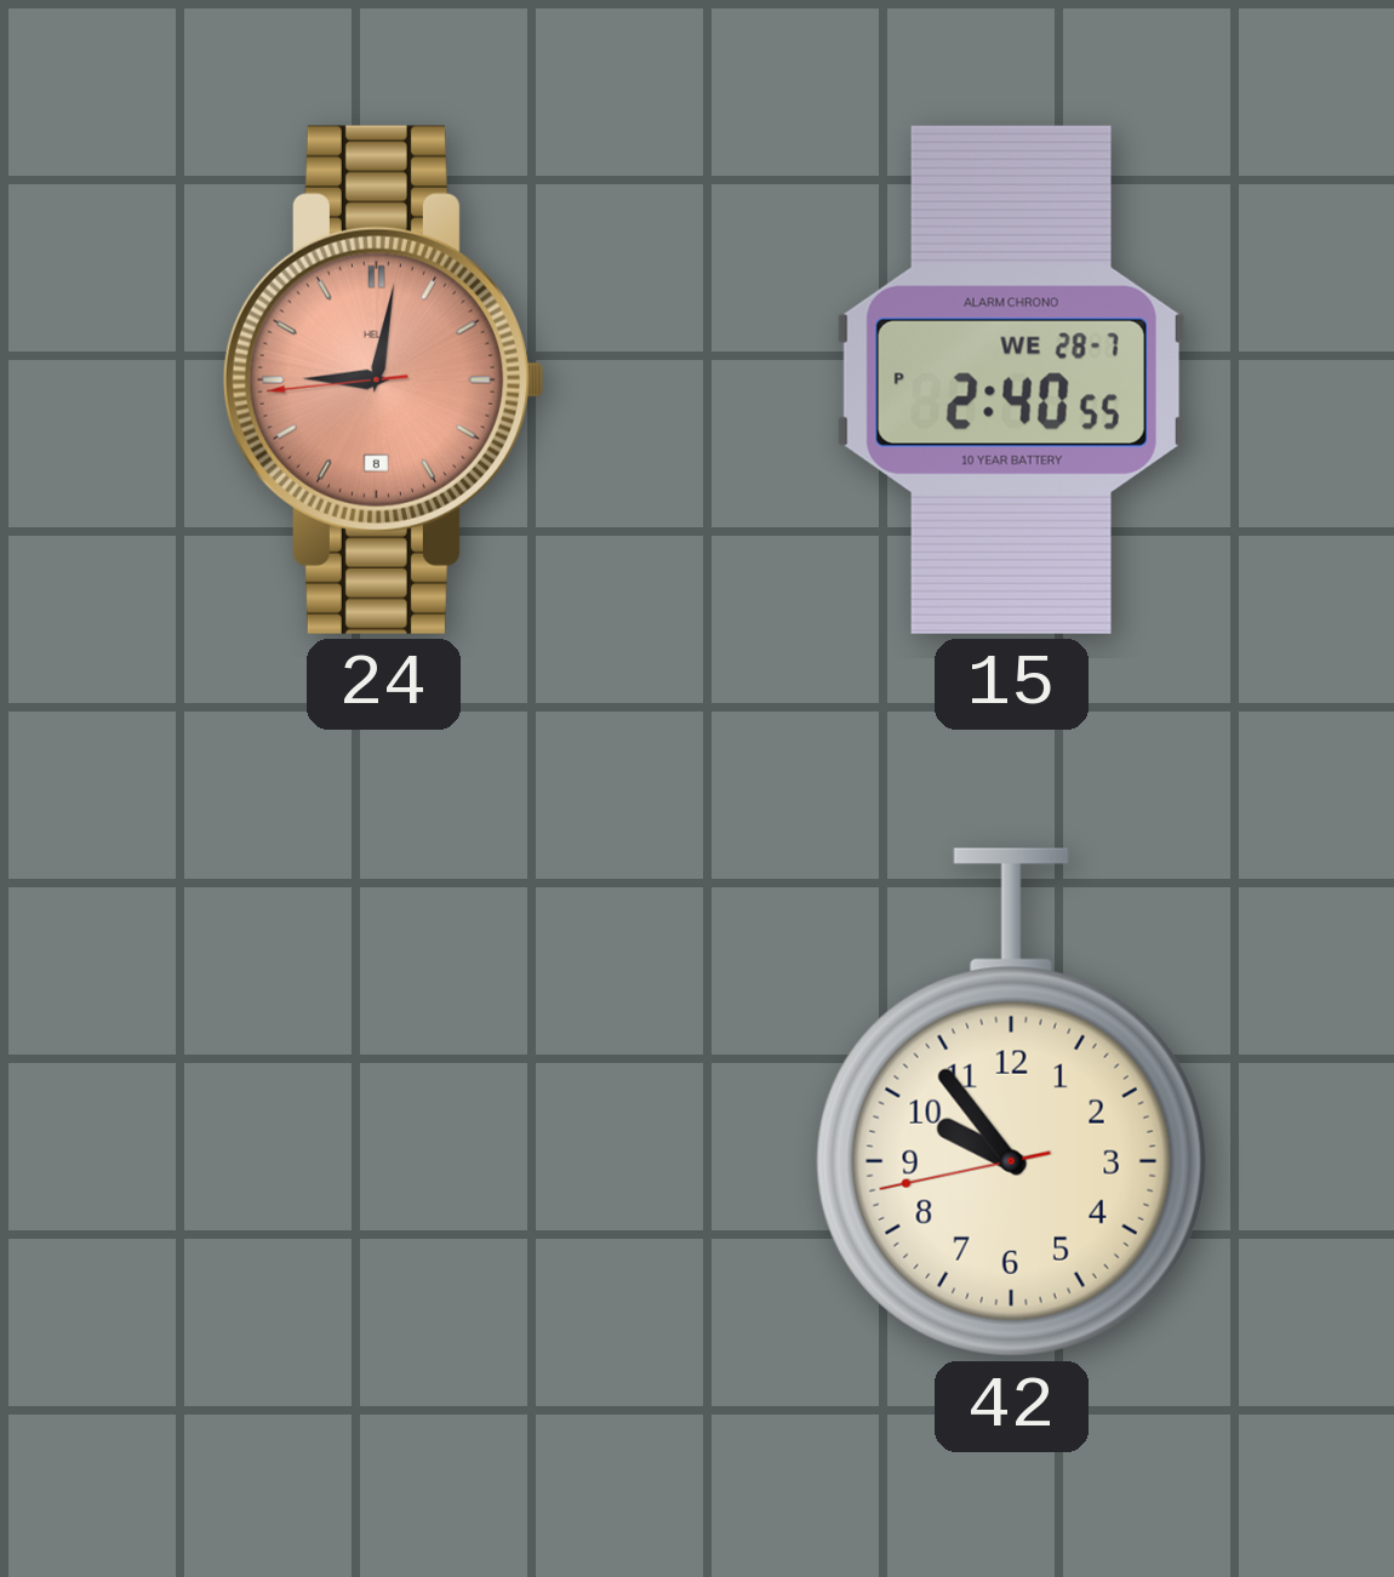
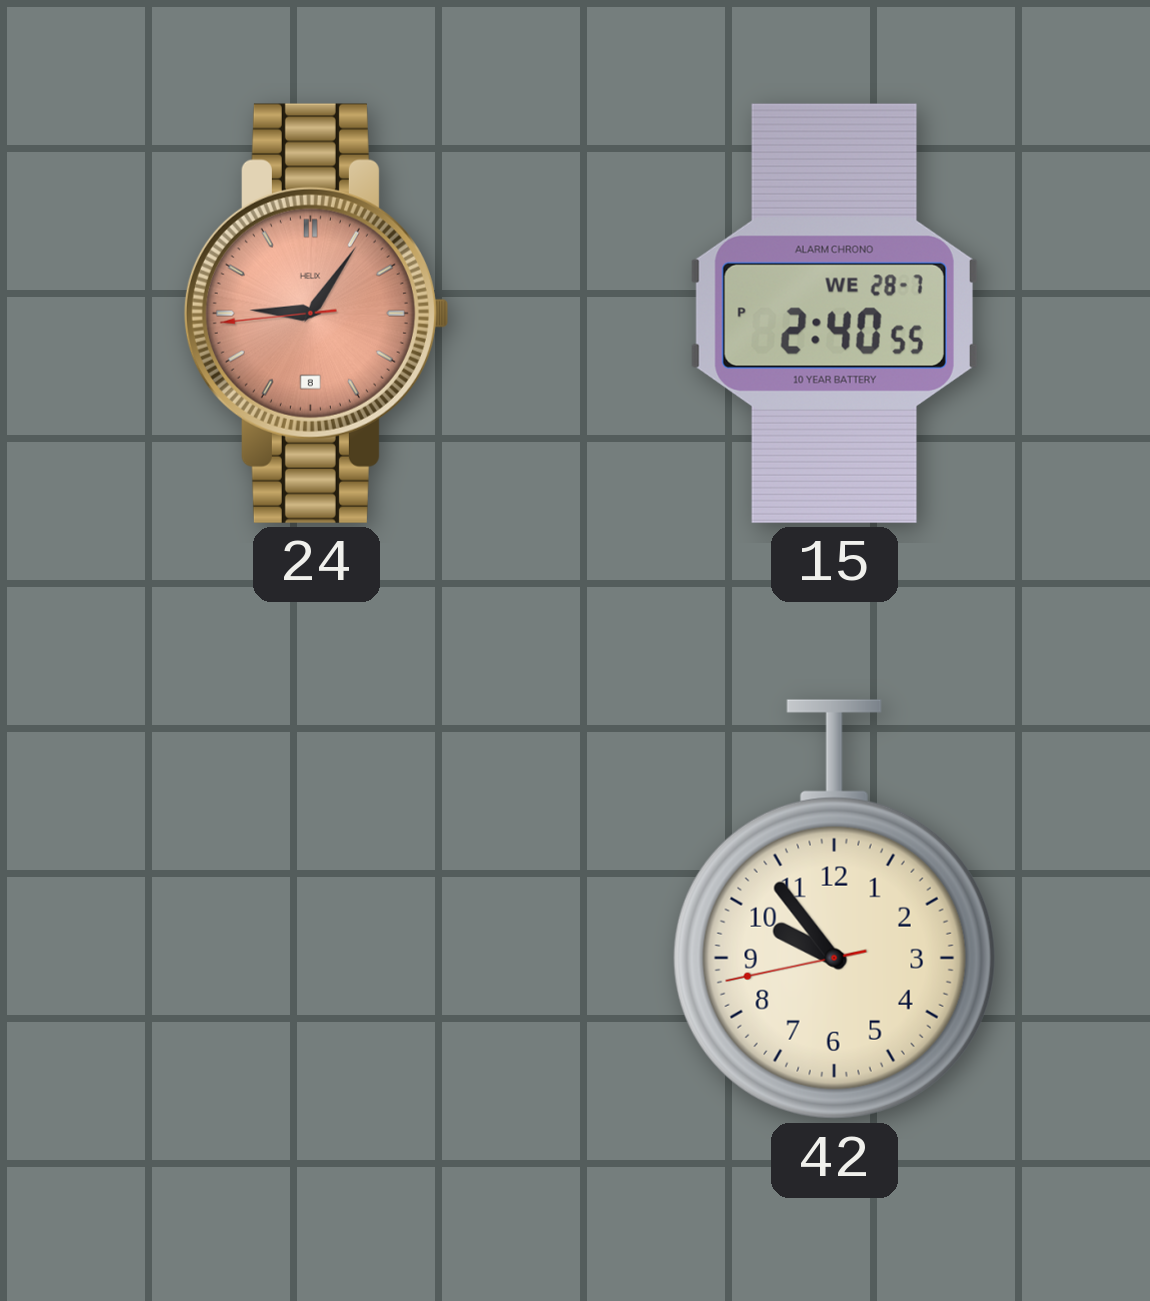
24: 9:01 -> 9:05
